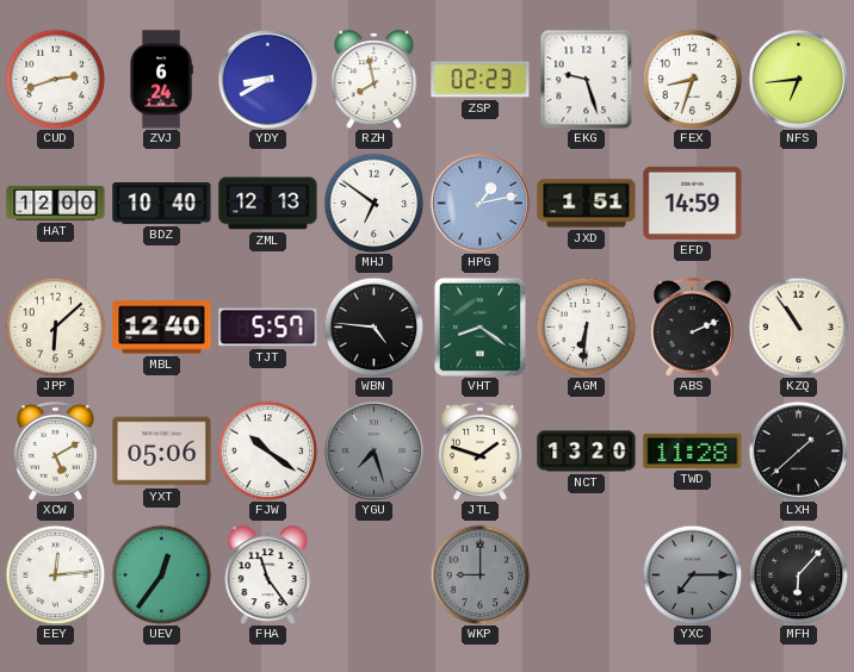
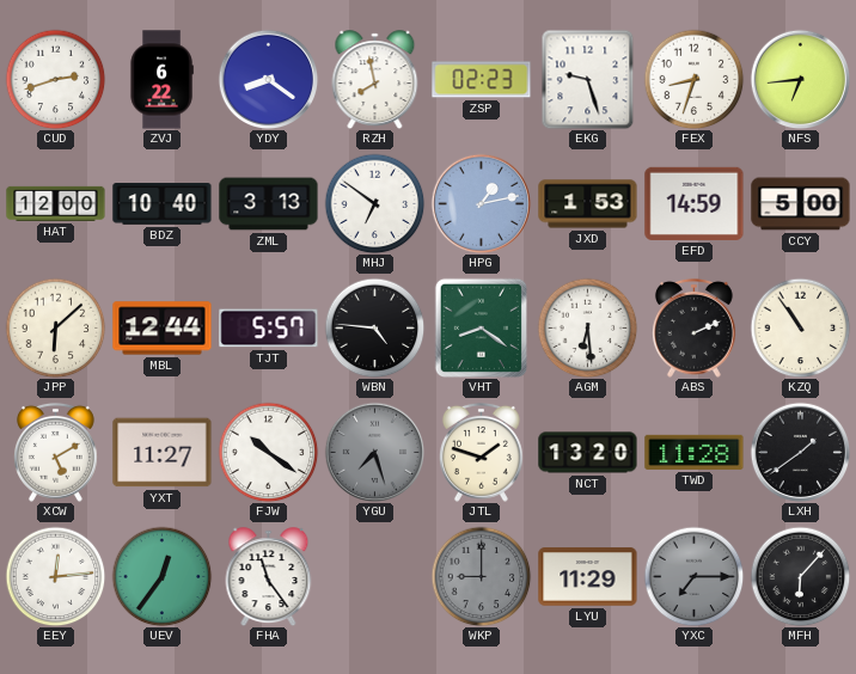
ZVJ: 6:24 -> 6:22
YDY: 8:40 -> 8:21
ZML: 12:13 -> 3:13
JXD: 1:51 -> 1:53
CCY: none -> 5:00
MBL: 12:40 -> 12:44
AGM: 6:31 -> 6:29
YXT: 05:06 -> 11:27
LXH: 1:38 -> 1:39
LYU: none -> 11:29
